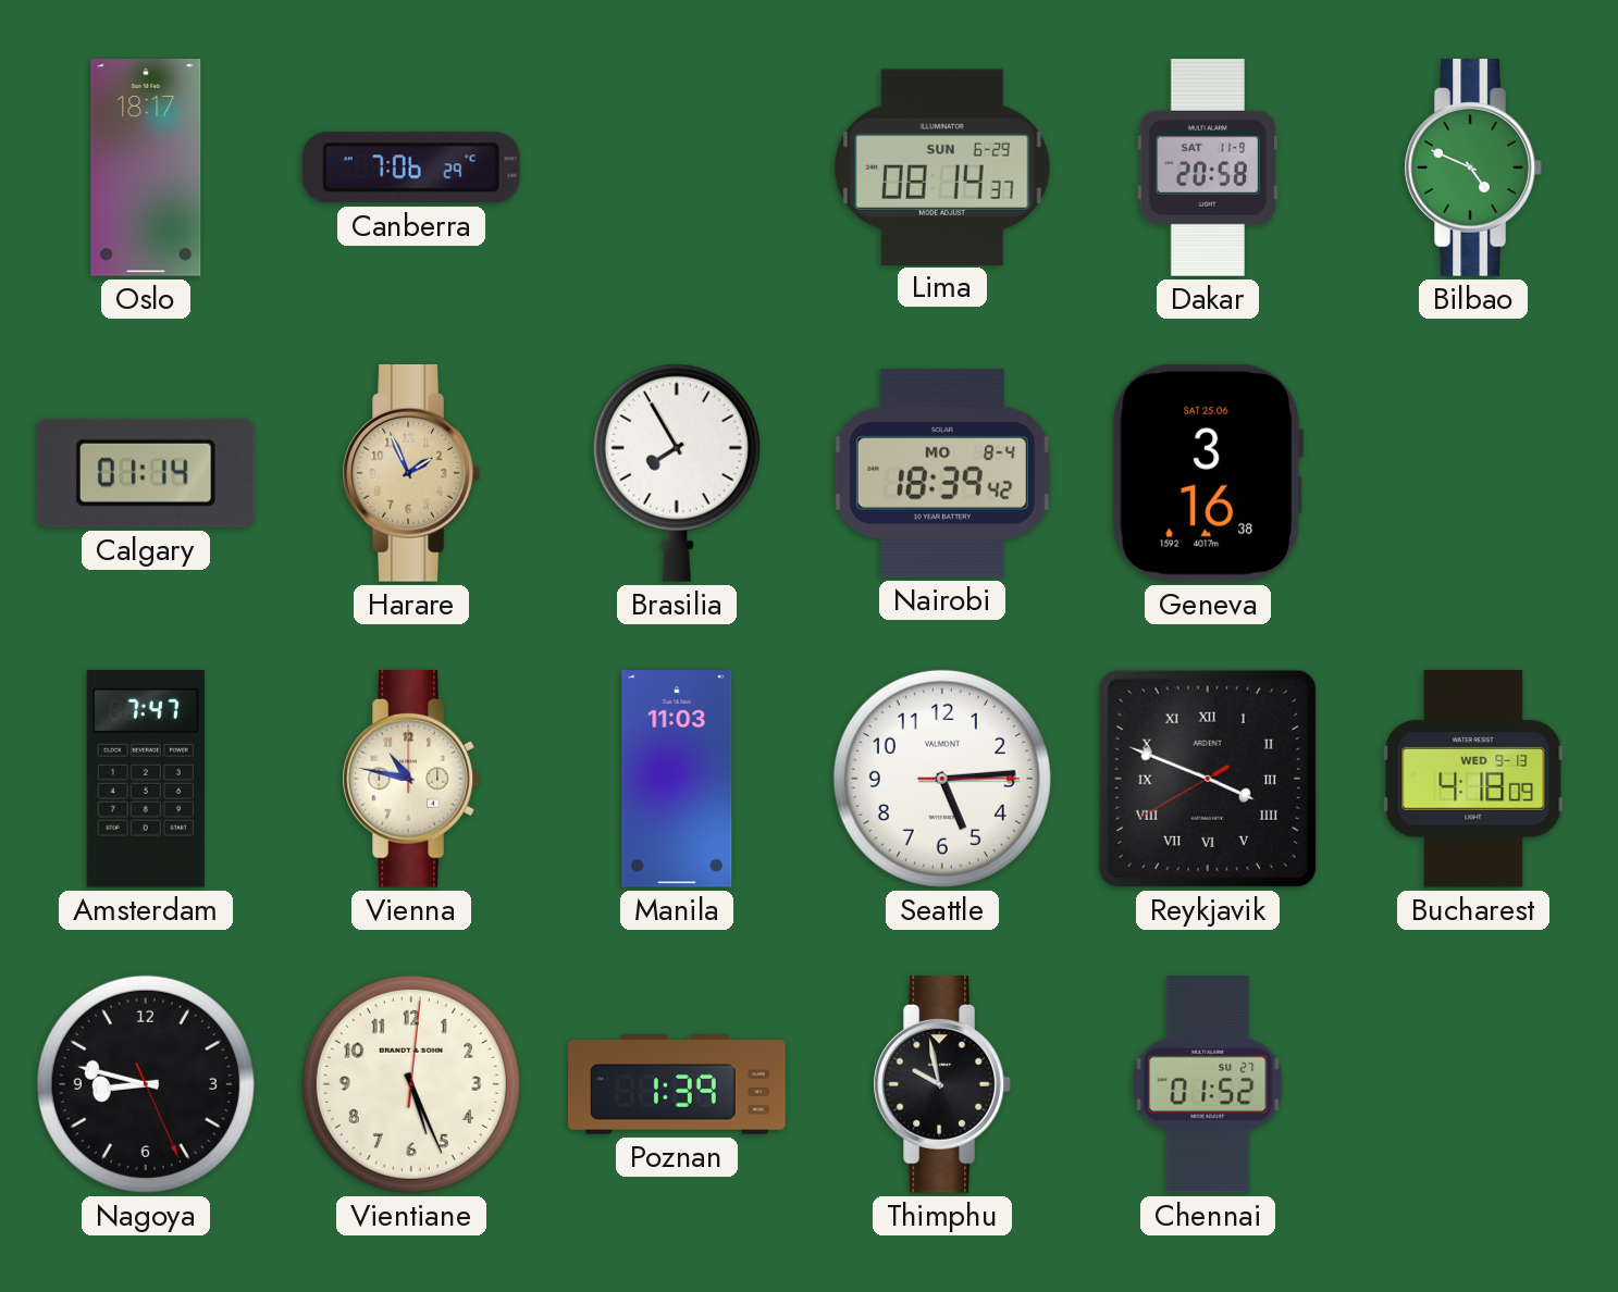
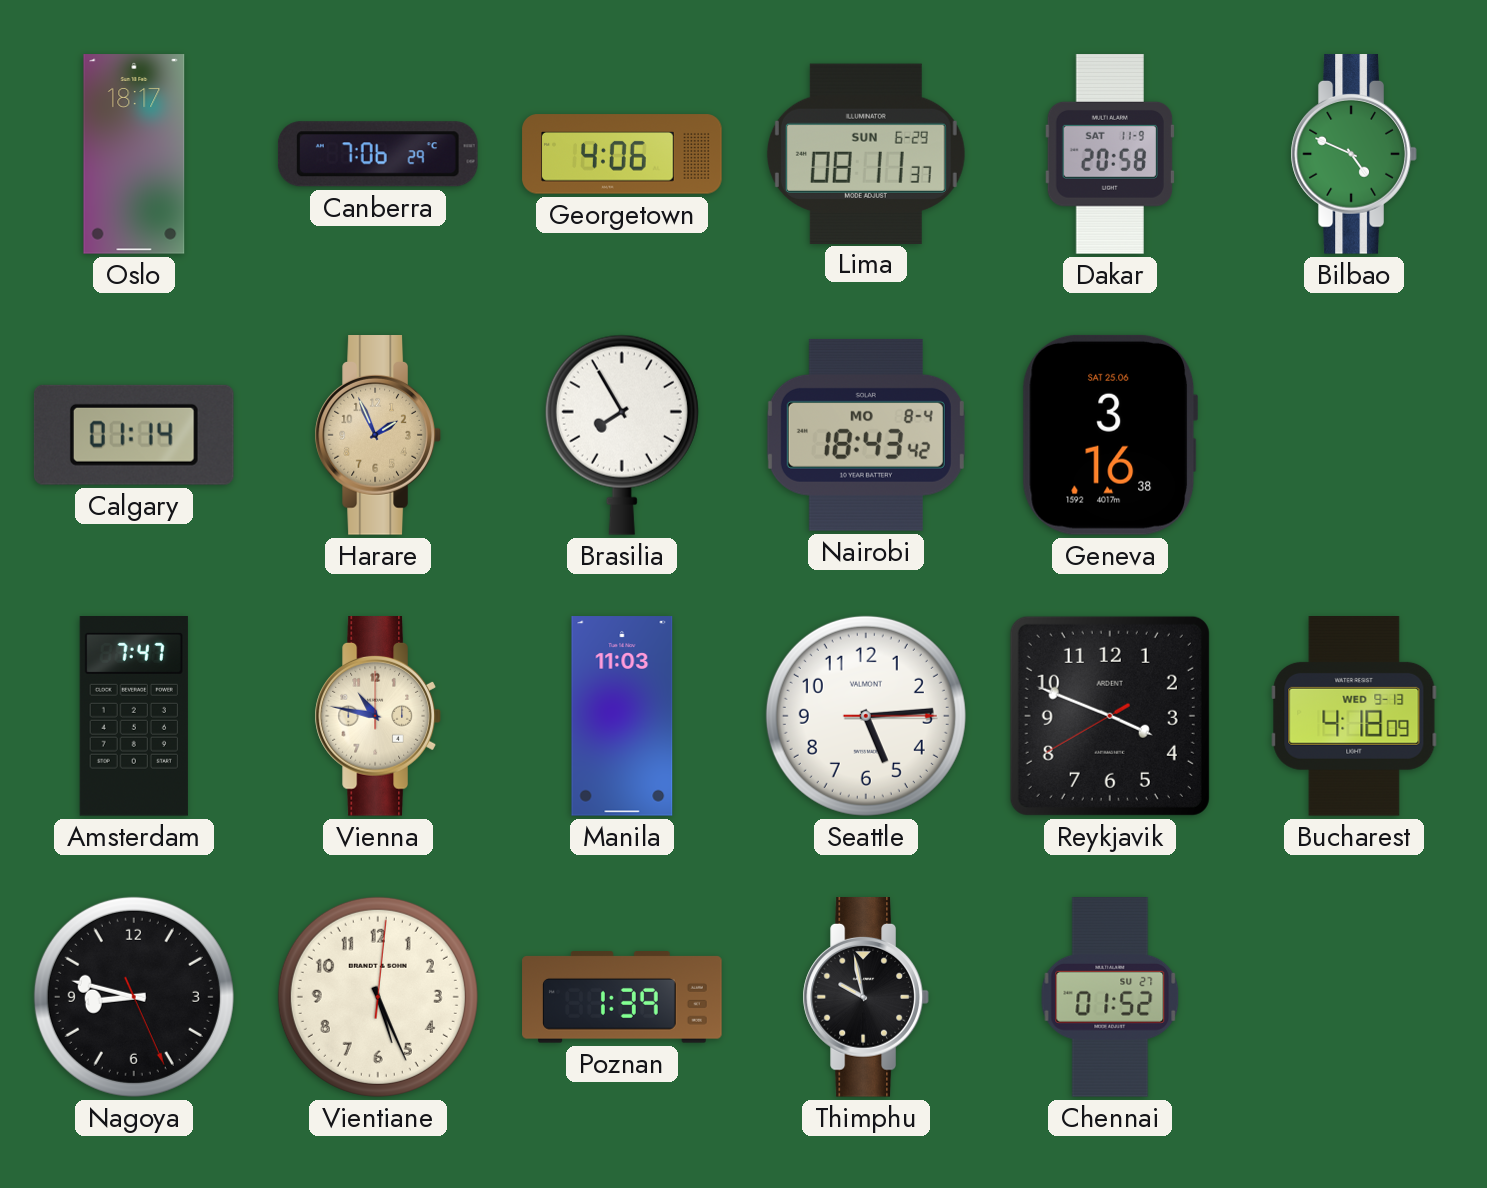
Georgetown: none -> 4:06
Lima: 08:14 -> 08:11
Nairobi: 18:39 -> 18:43
Reykjavik numerals: Roman -> Arabic
